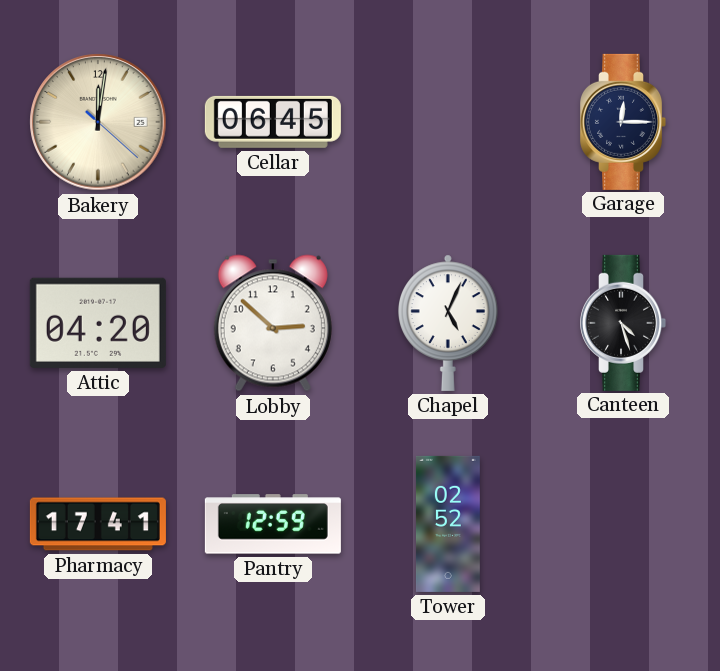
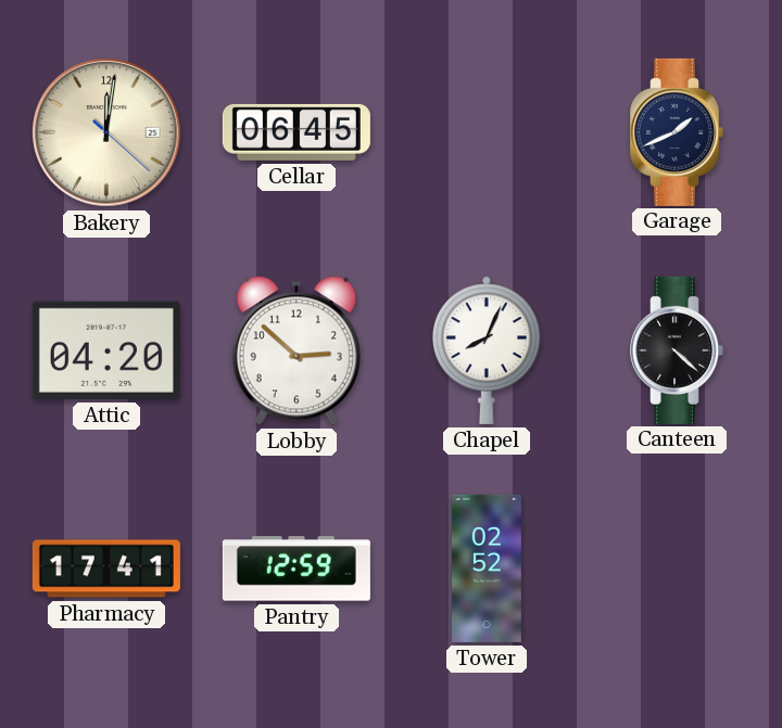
Garage: 12:15 -> 1:41
Chapel: 5:04 -> 8:04
Canteen: 4:27 -> 4:22
